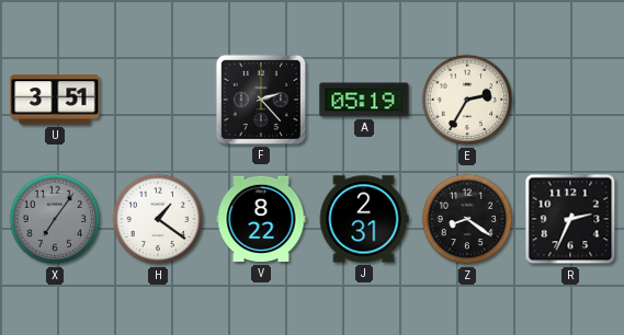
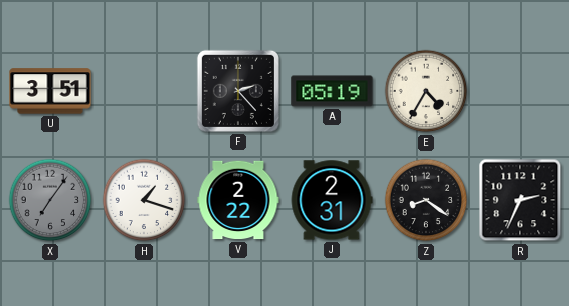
E: 2:35 -> 4:35
H: 1:21 -> 1:18
V: 8:22 -> 2:22
